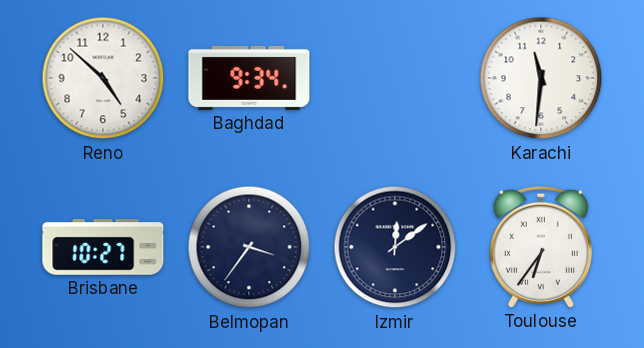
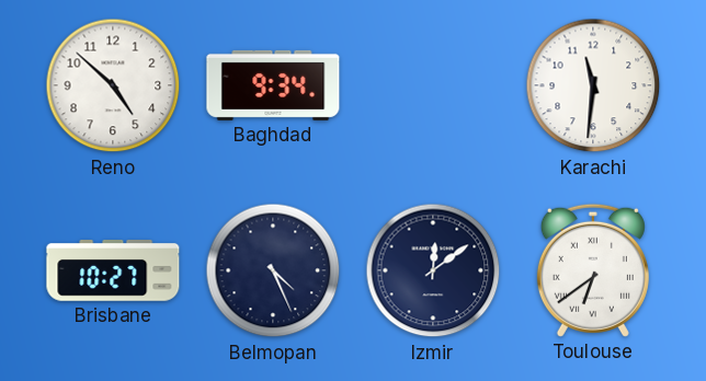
Belmopan: 3:36 -> 4:26
Toulouse: 6:36 -> 6:39
